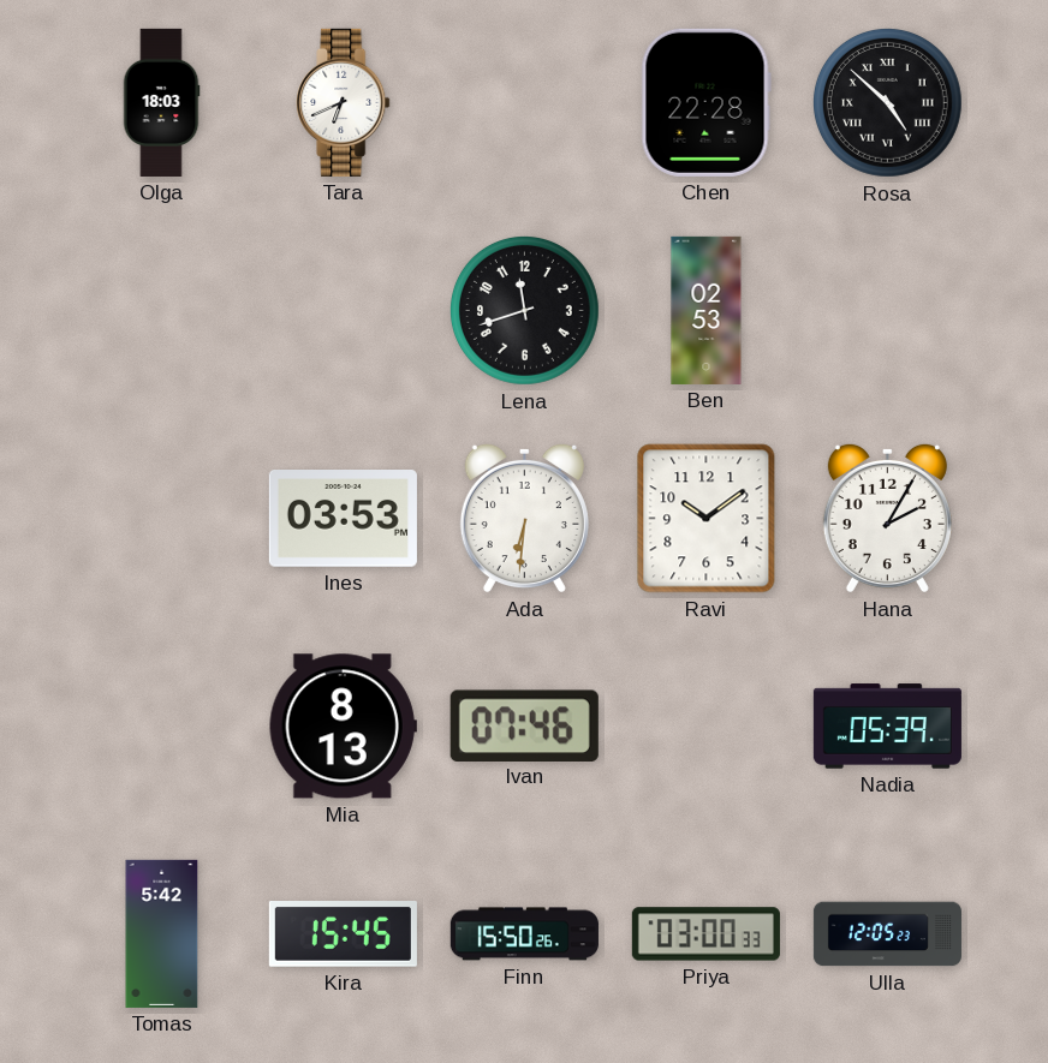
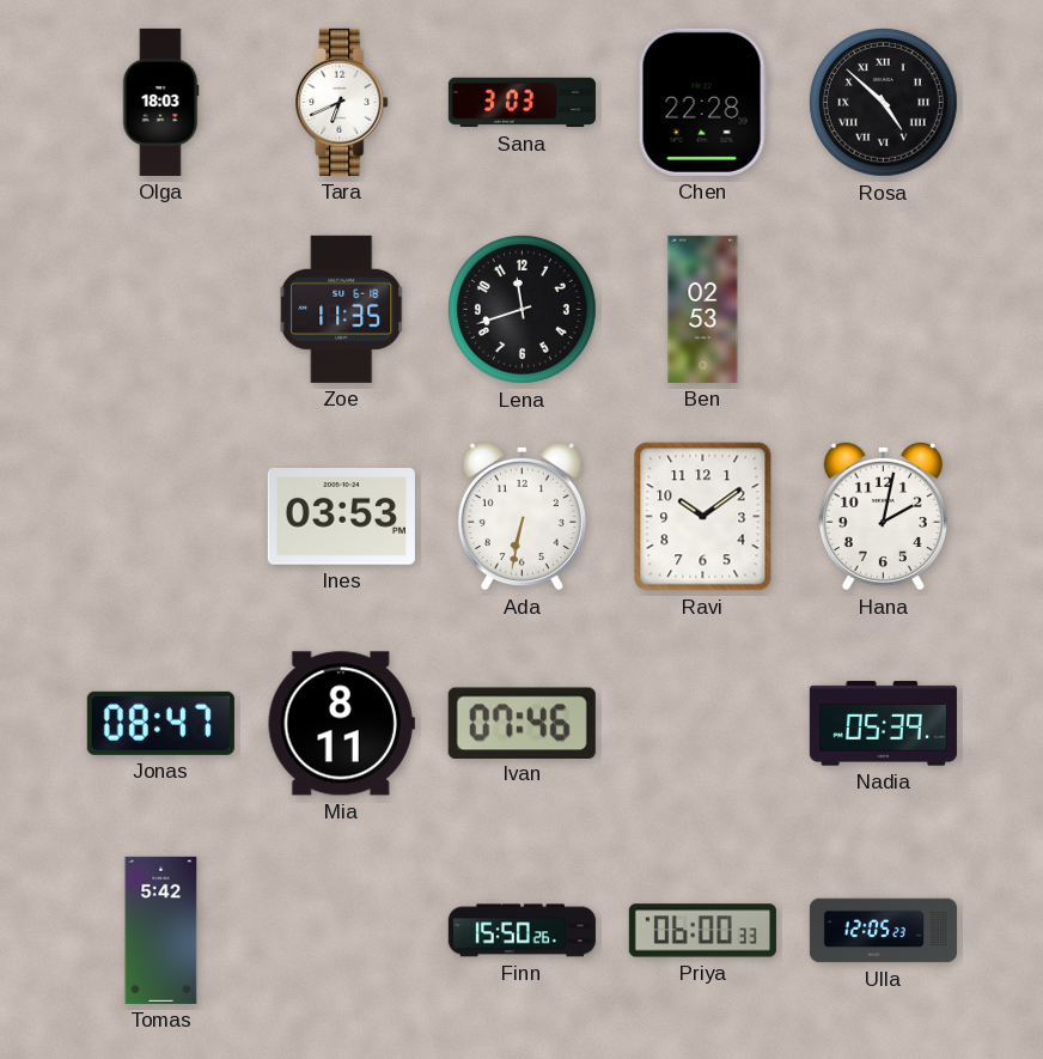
Sana: none -> 3:03
Zoe: none -> 11:35
Ada: 6:31 -> 6:32
Hana: 2:05 -> 2:02
Jonas: none -> 08:47
Mia: 8:13 -> 8:11
Kira: 15:45 -> none
Priya: 03:00 -> 06:00
